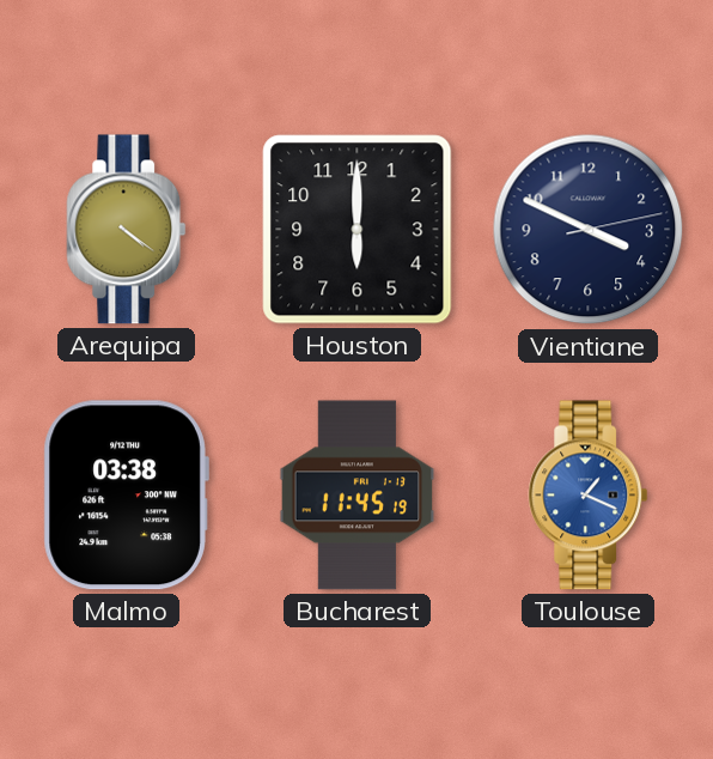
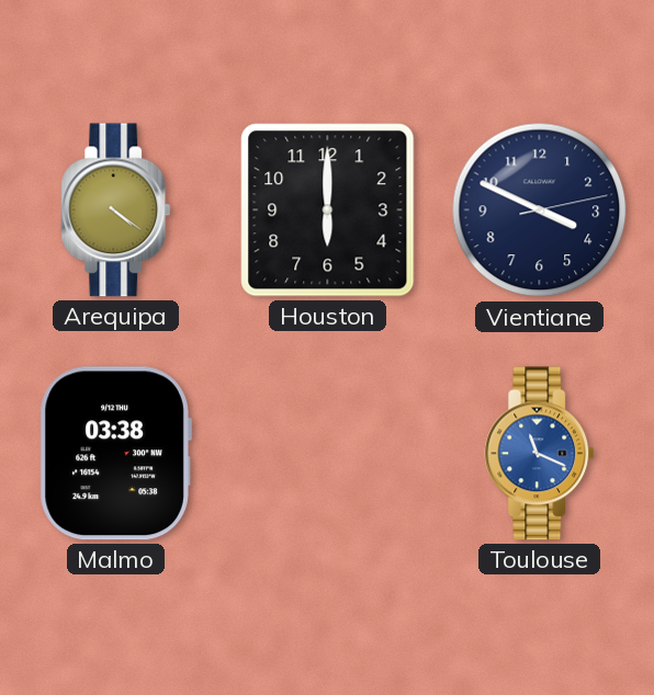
Bucharest: 11:45 -> none
Toulouse: 1:19 -> 11:19
